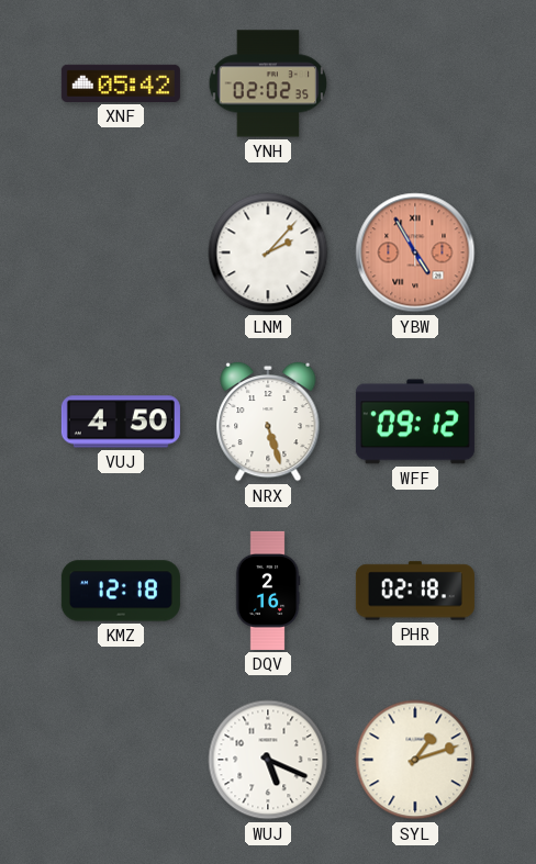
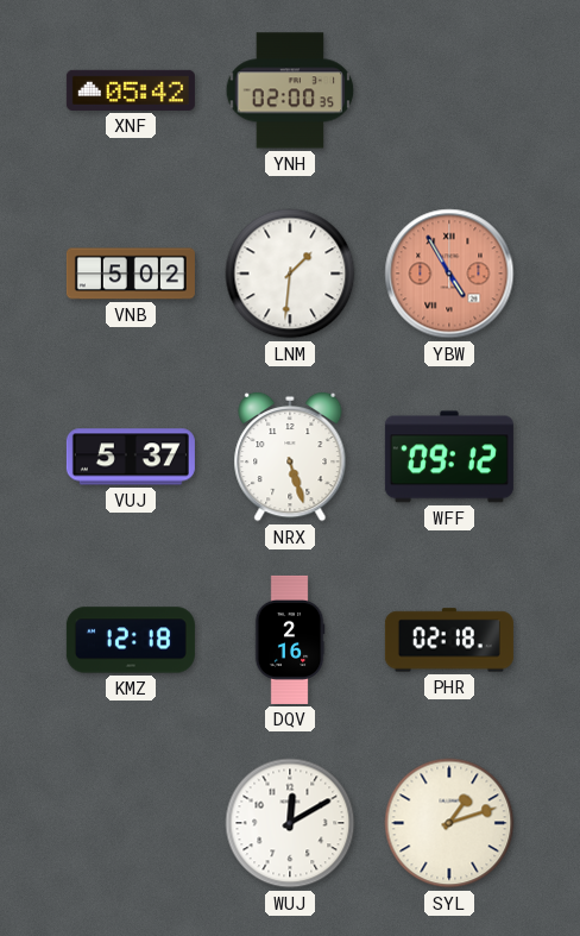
YNH: 02:02 -> 02:00
VNB: none -> 5:02
LNM: 2:07 -> 1:31
VUJ: 4:50 -> 5:37
WUJ: 5:19 -> 12:10
